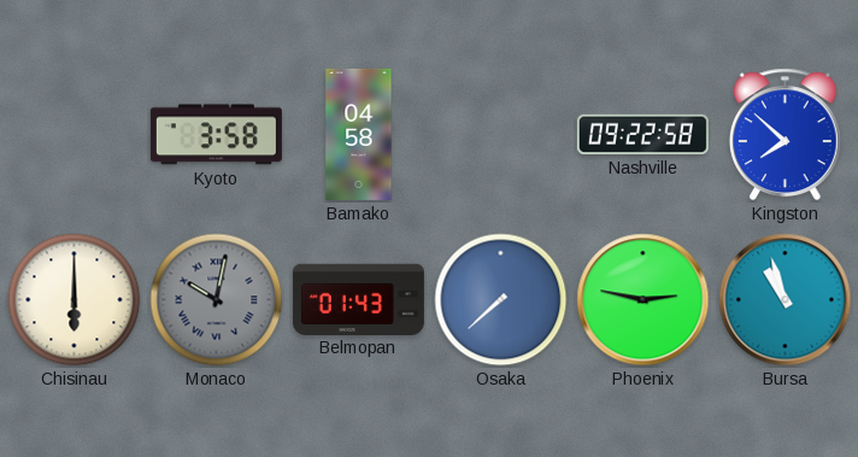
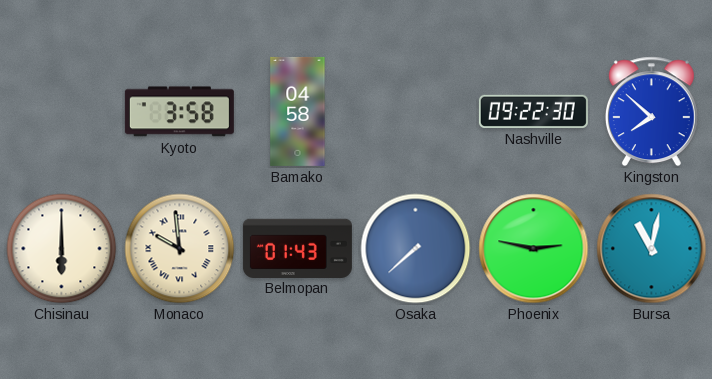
Nashville: 09:22:58 -> 09:22:30
Monaco: 10:02 -> 9:59
Monaco dial: grey -> cream
Bursa: 10:57 -> 11:02
